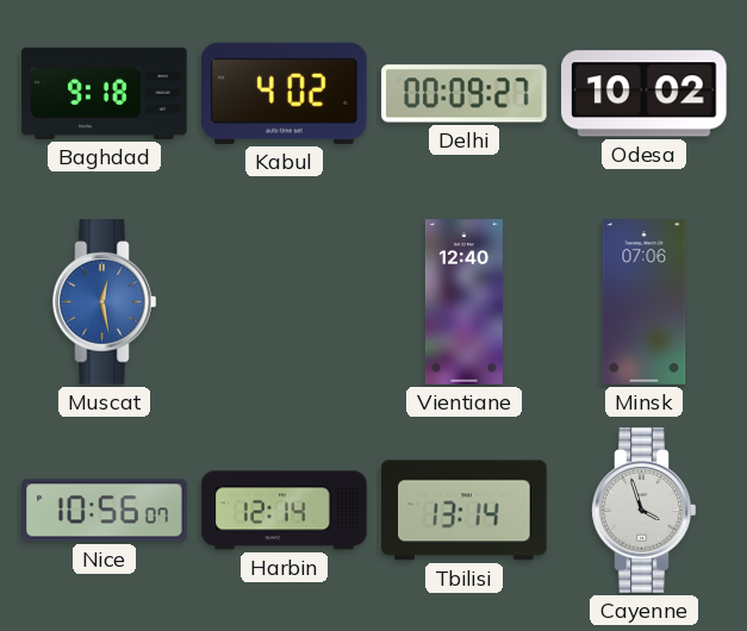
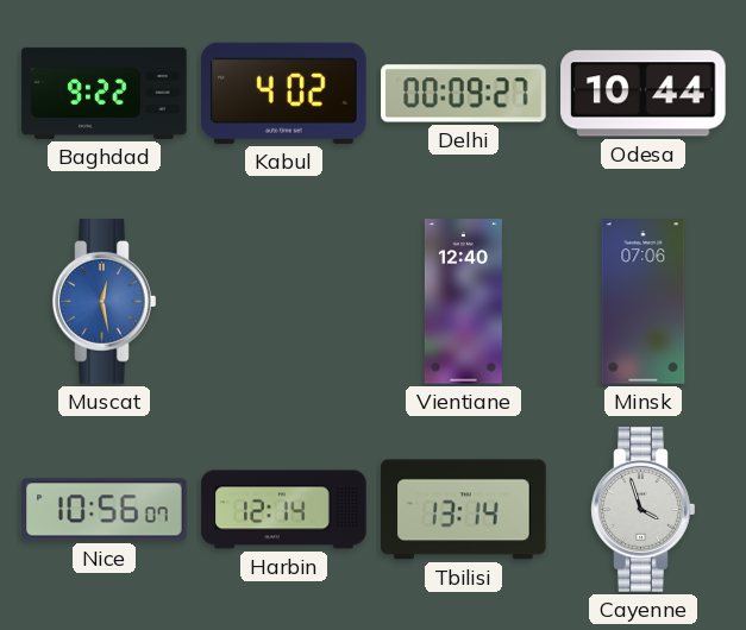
Baghdad: 9:18 -> 9:22
Odesa: 10:02 -> 10:44
